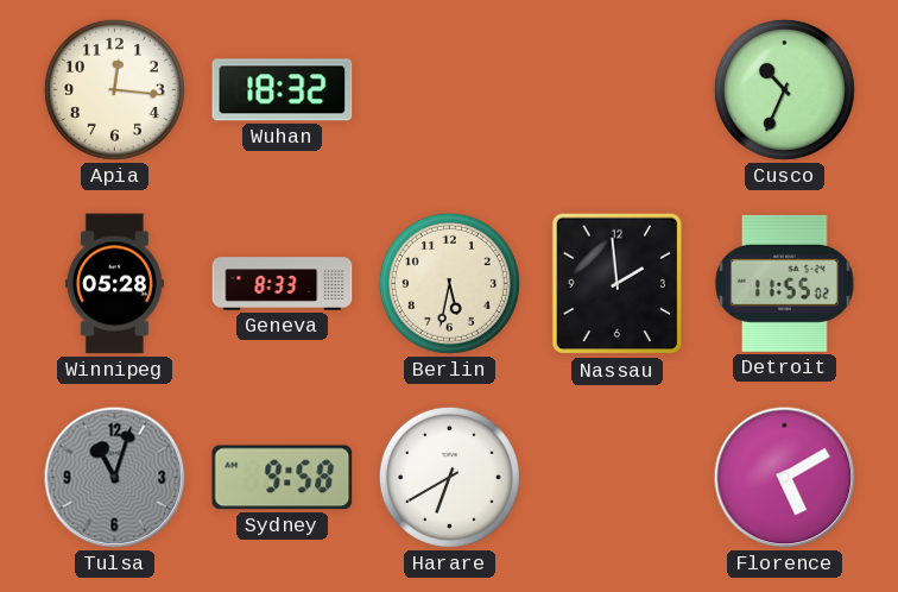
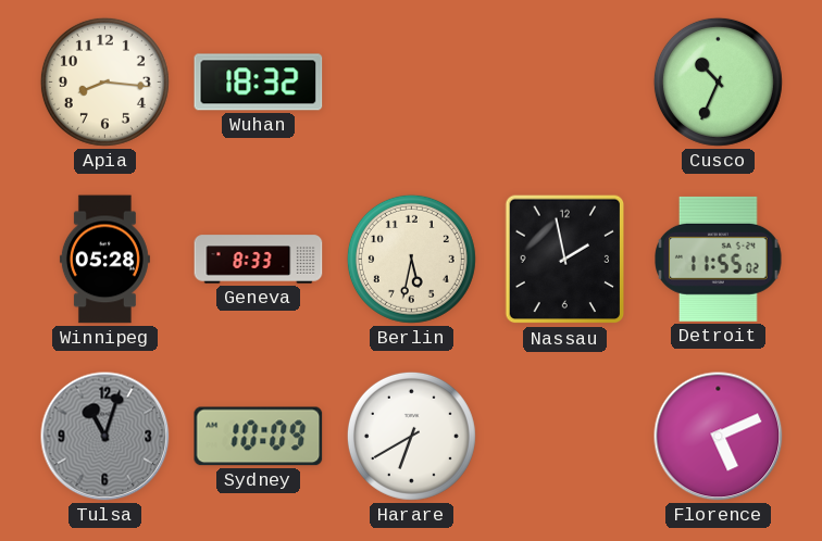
Apia: 12:16 -> 8:16
Nassau: 1:59 -> 1:58
Sydney: 9:58 -> 10:09
Florence: 5:10 -> 5:11
